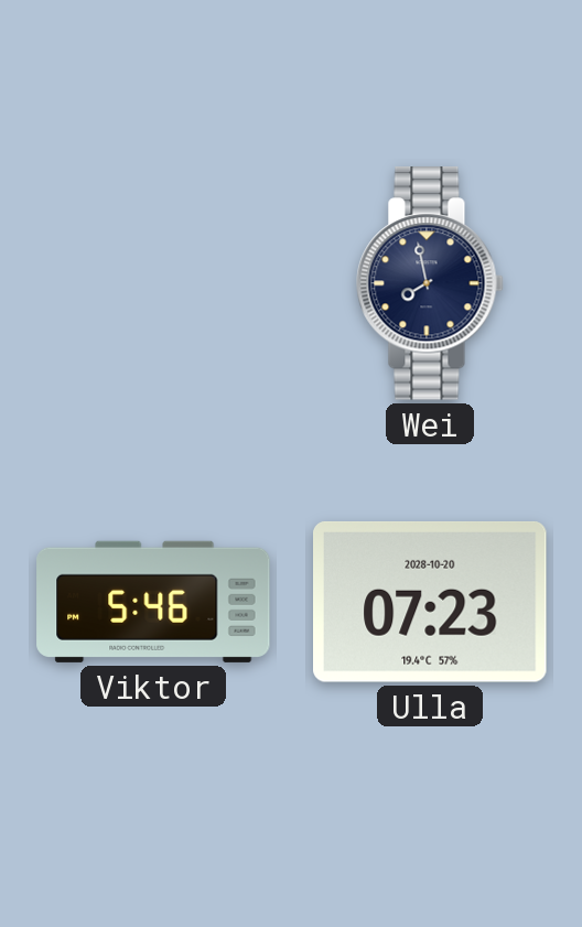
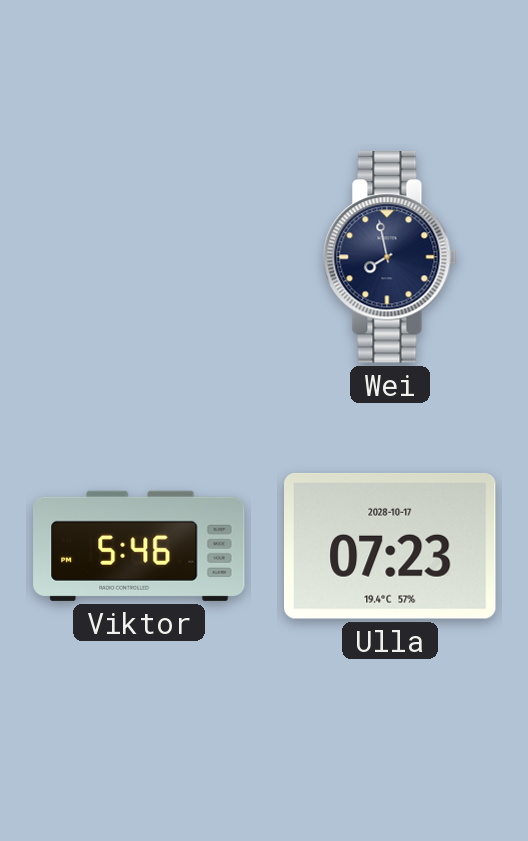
Ulla date: 2028-10-20 -> 2028-10-17
